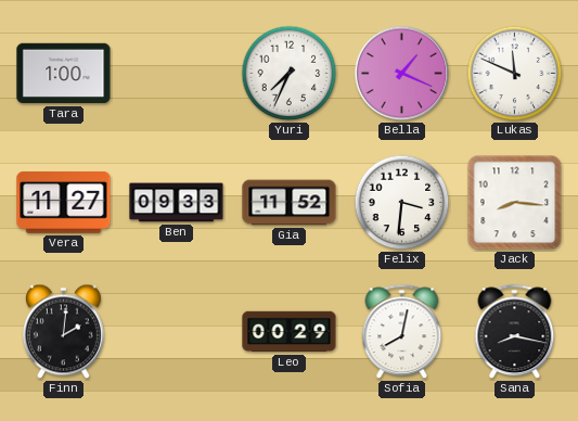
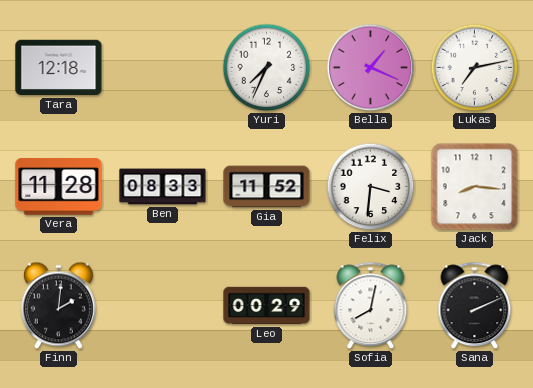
Tara: 1:00 -> 12:18
Lukas: 11:49 -> 7:13
Vera: 11:27 -> 11:28
Ben: 09:33 -> 08:33
Sana: 8:17 -> 2:11
